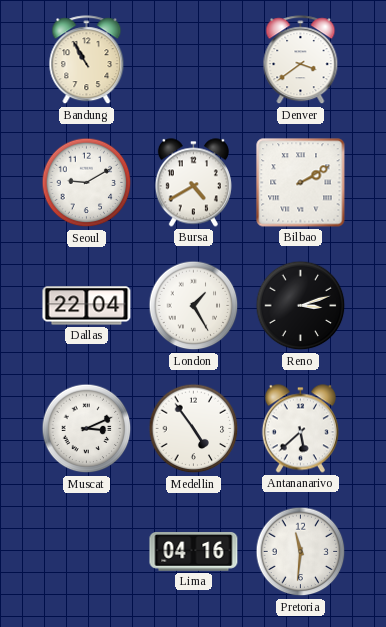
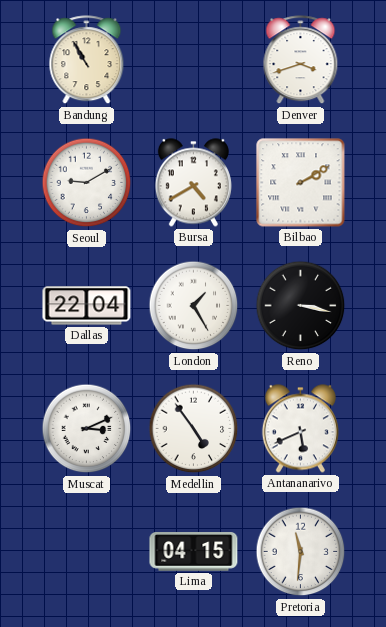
Denver: 3:39 -> 3:42
Reno: 3:12 -> 3:17
Antananarivo: 5:38 -> 5:41
Lima: 04:16 -> 04:15
